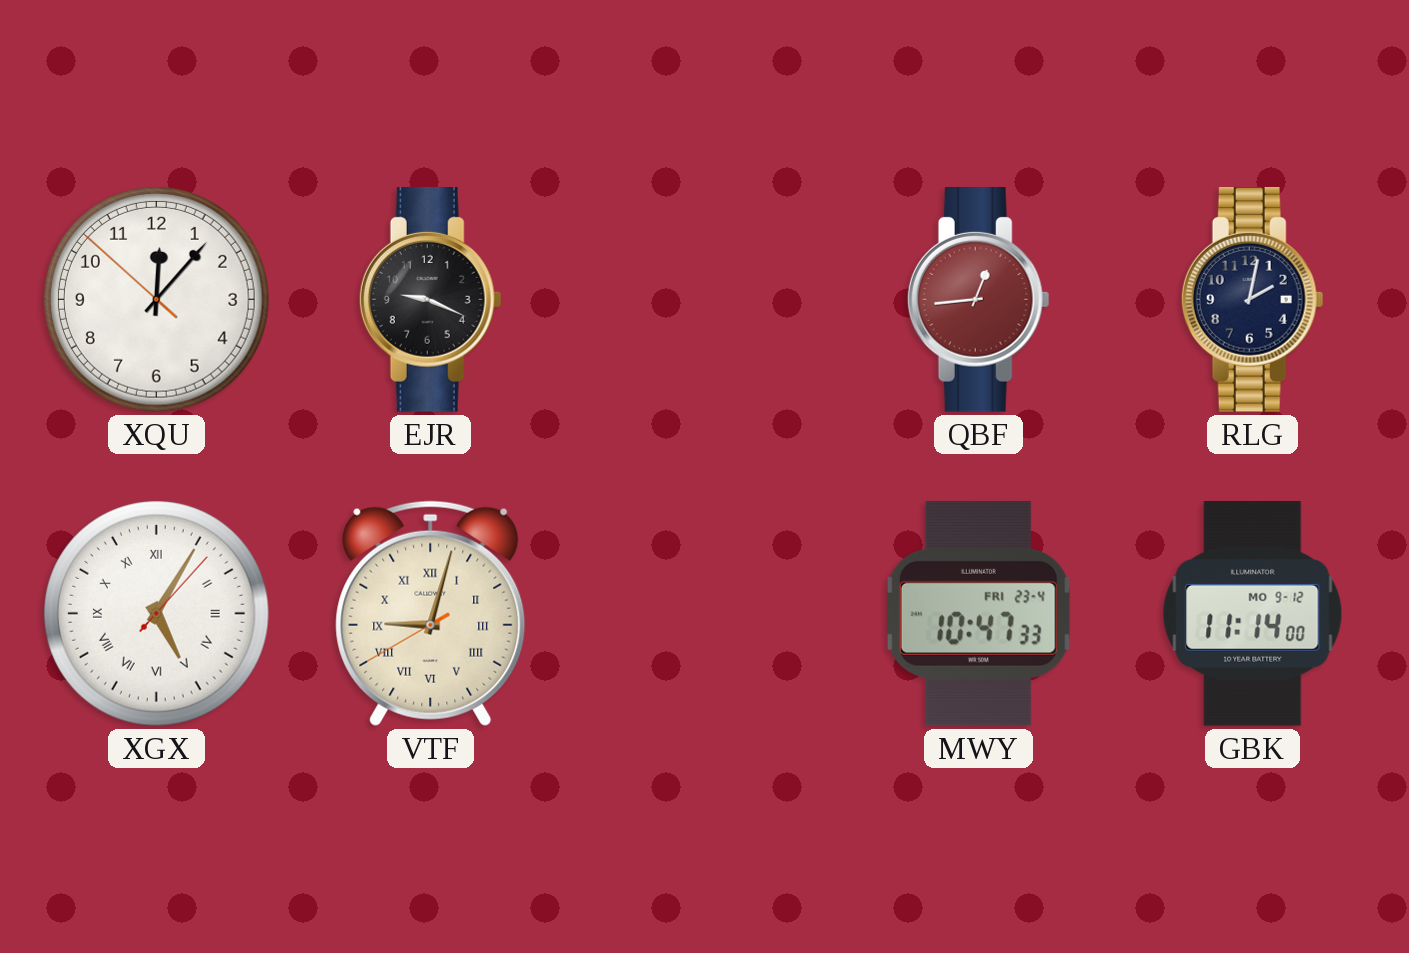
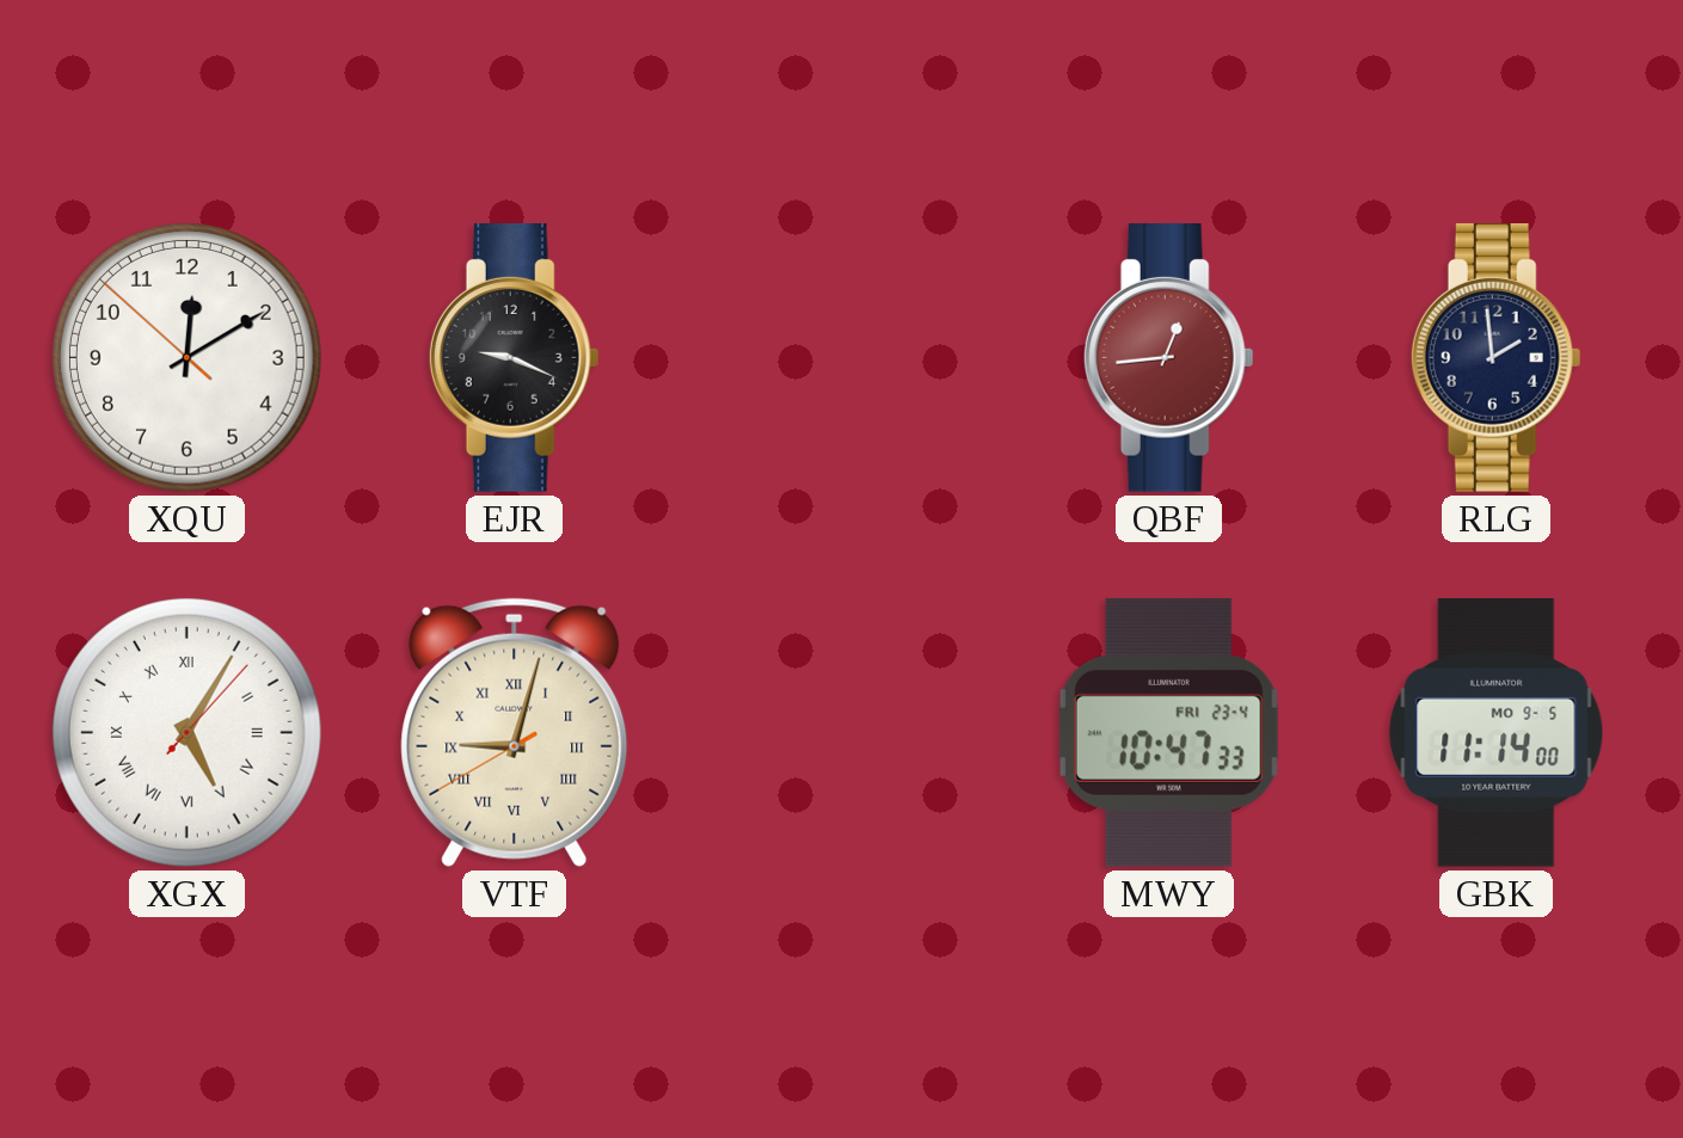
XQU: 12:06 -> 12:09
RLG: 2:02 -> 1:59
GBK date: MO 9-12 -> MO 9-5
